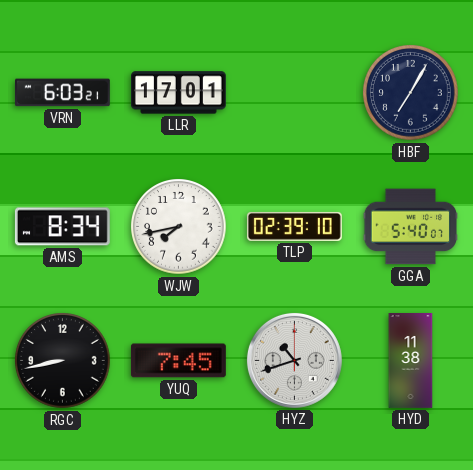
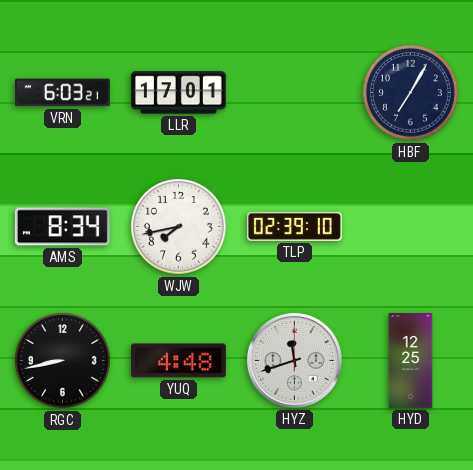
GGA: 5:40 -> none
YUQ: 7:45 -> 4:48
HYZ: 10:42 -> 11:42
HYD: 11:38 -> 12:25
